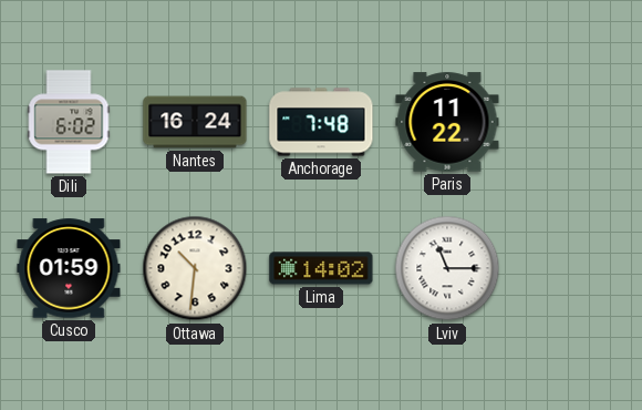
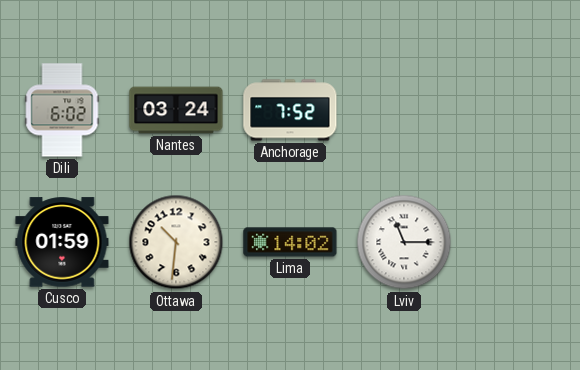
Nantes: 16:24 -> 03:24
Anchorage: 7:48 -> 7:52
Paris: 11:22 -> none
